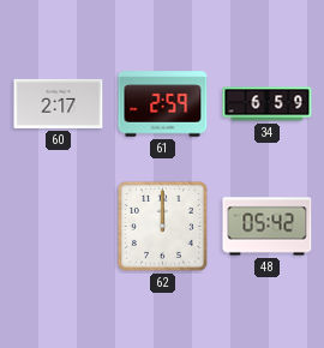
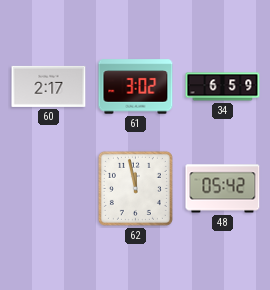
61: 2:59 -> 3:02
62: 12:00 -> 11:58
